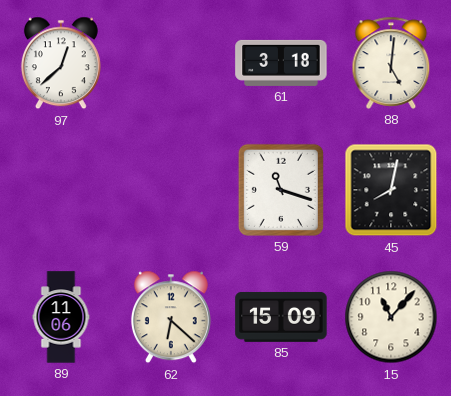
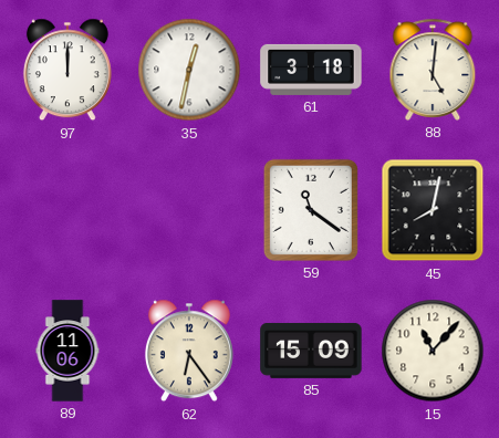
97: 12:38 -> 12:00
35: none -> 12:32
59: 11:18 -> 11:21
62: 6:22 -> 6:24
